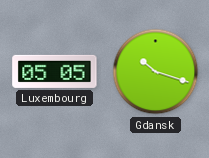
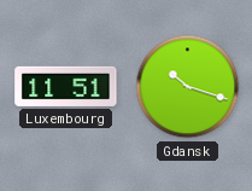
Luxembourg: 05:05 -> 11:51
